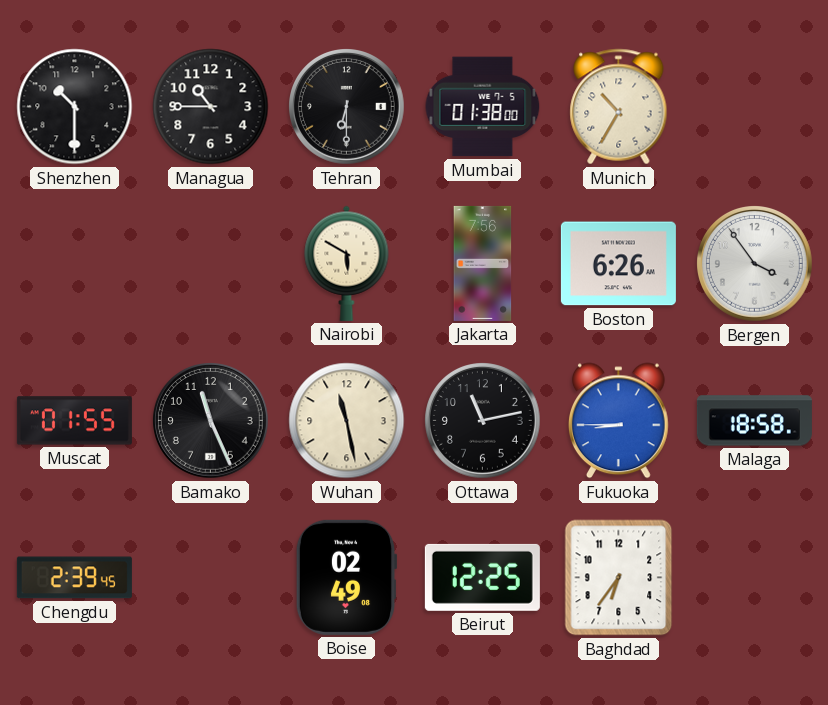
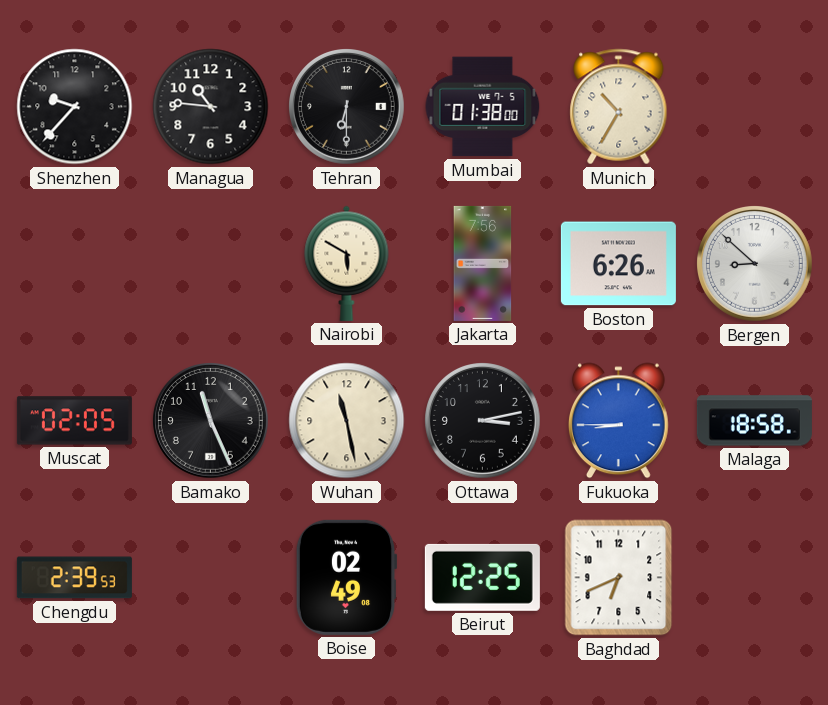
Shenzhen: 10:30 -> 9:37
Managua: 10:45 -> 10:46
Bergen: 3:54 -> 8:52
Muscat: 01:55 -> 02:05
Ottawa: 11:13 -> 3:13
Chengdu: 2:39:45 -> 2:39:53
Baghdad: 6:36 -> 6:41
